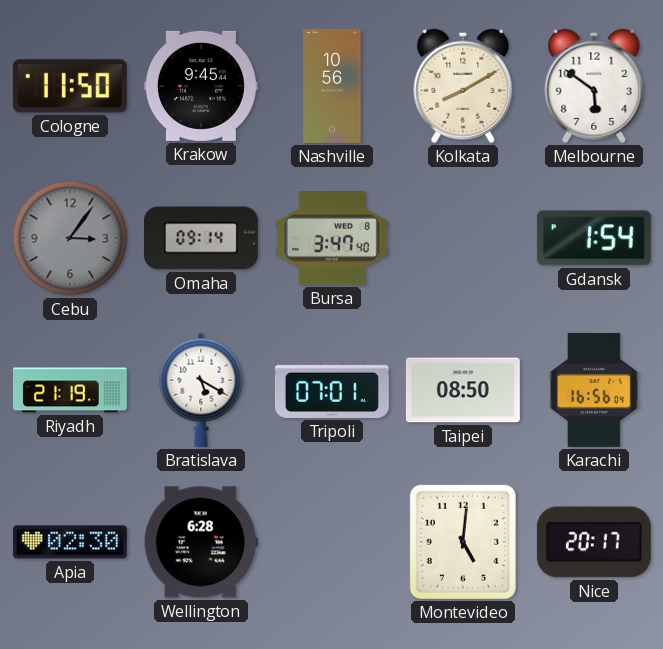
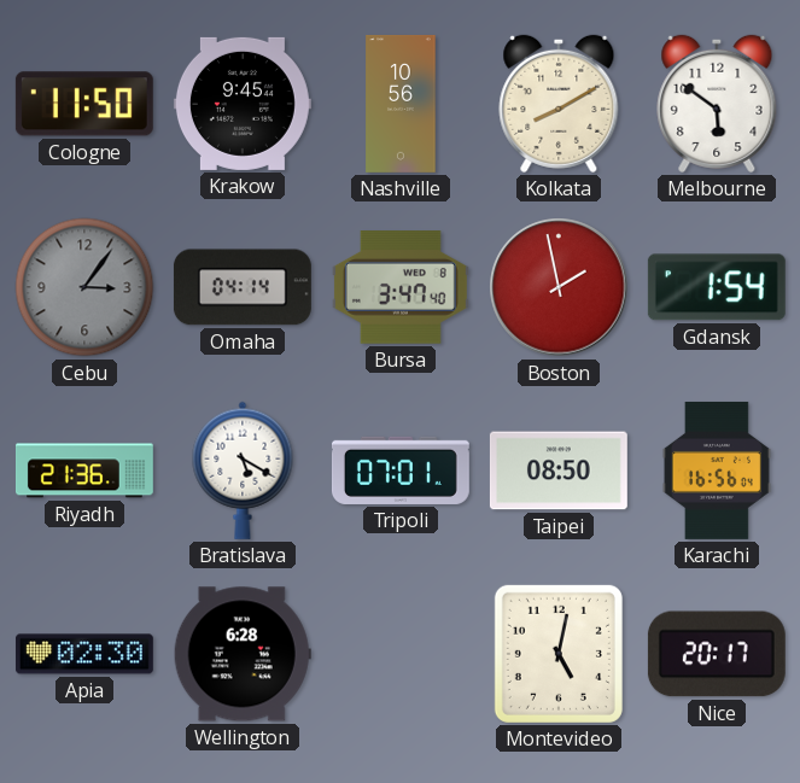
Omaha: 09:14 -> 04:14
Boston: none -> 1:58
Riyadh: 21:19 -> 21:36
Montevideo: 5:01 -> 5:02
